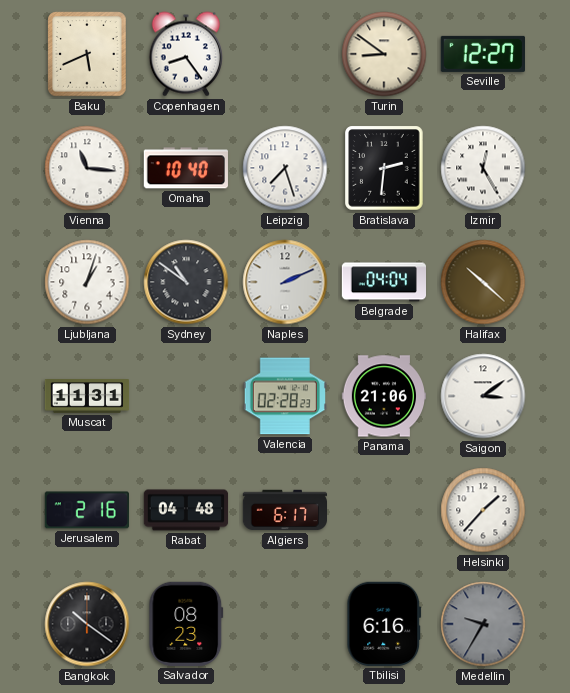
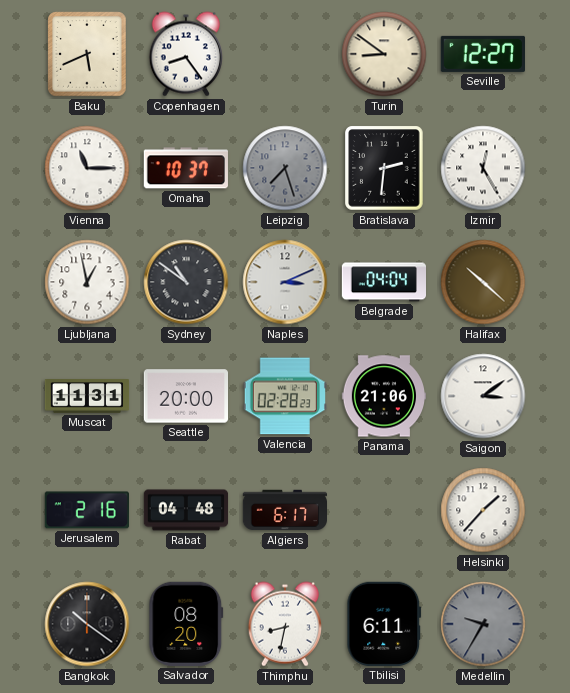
Vienna: 11:16 -> 11:15
Omaha: 10:40 -> 10:37
Leipzig dial: white -> grey
Ljubljana: 1:03 -> 12:58
Naples: 2:11 -> 3:11
Seattle: none -> 20:00
Salvador: 08:23 -> 08:20
Thimphu: none -> 8:32
Tbilisi: 6:16 -> 6:11
